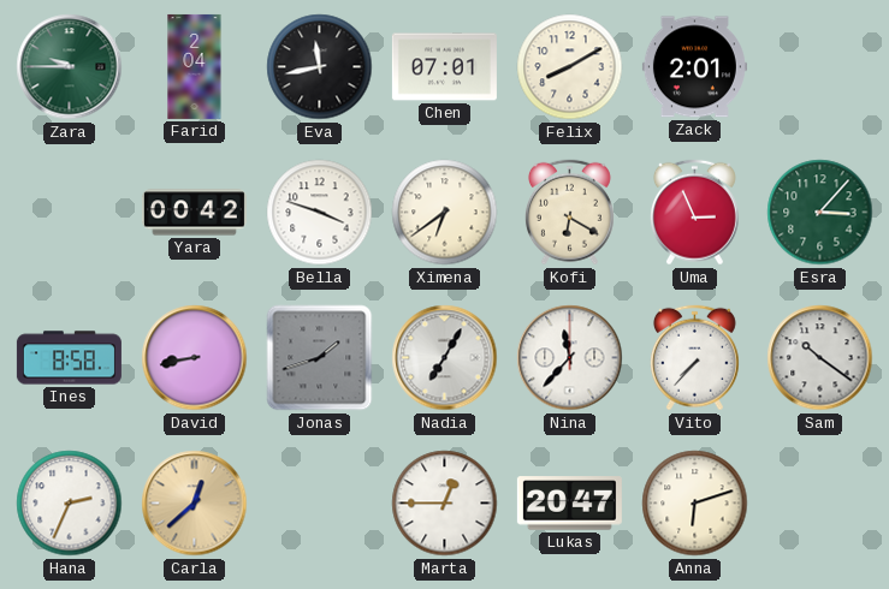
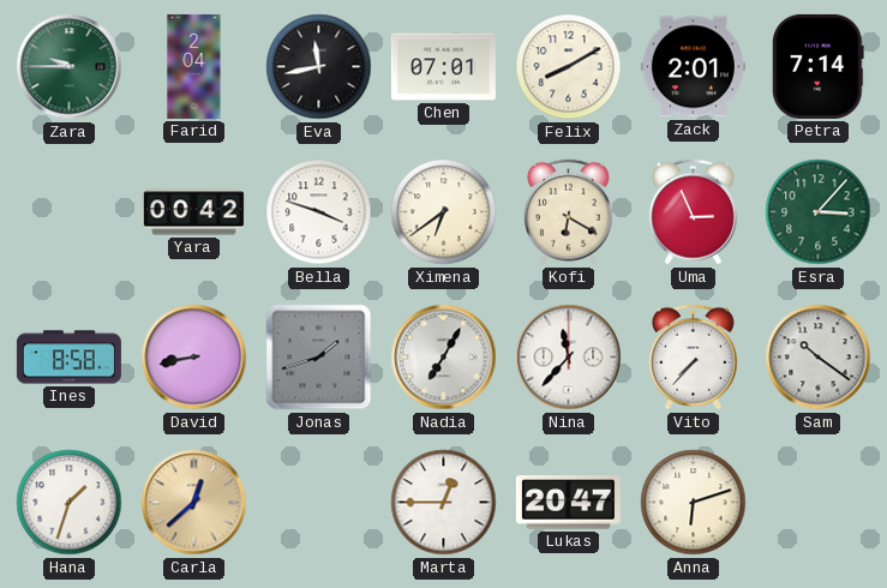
Petra: none -> 7:14
Hana: 2:34 -> 1:33
